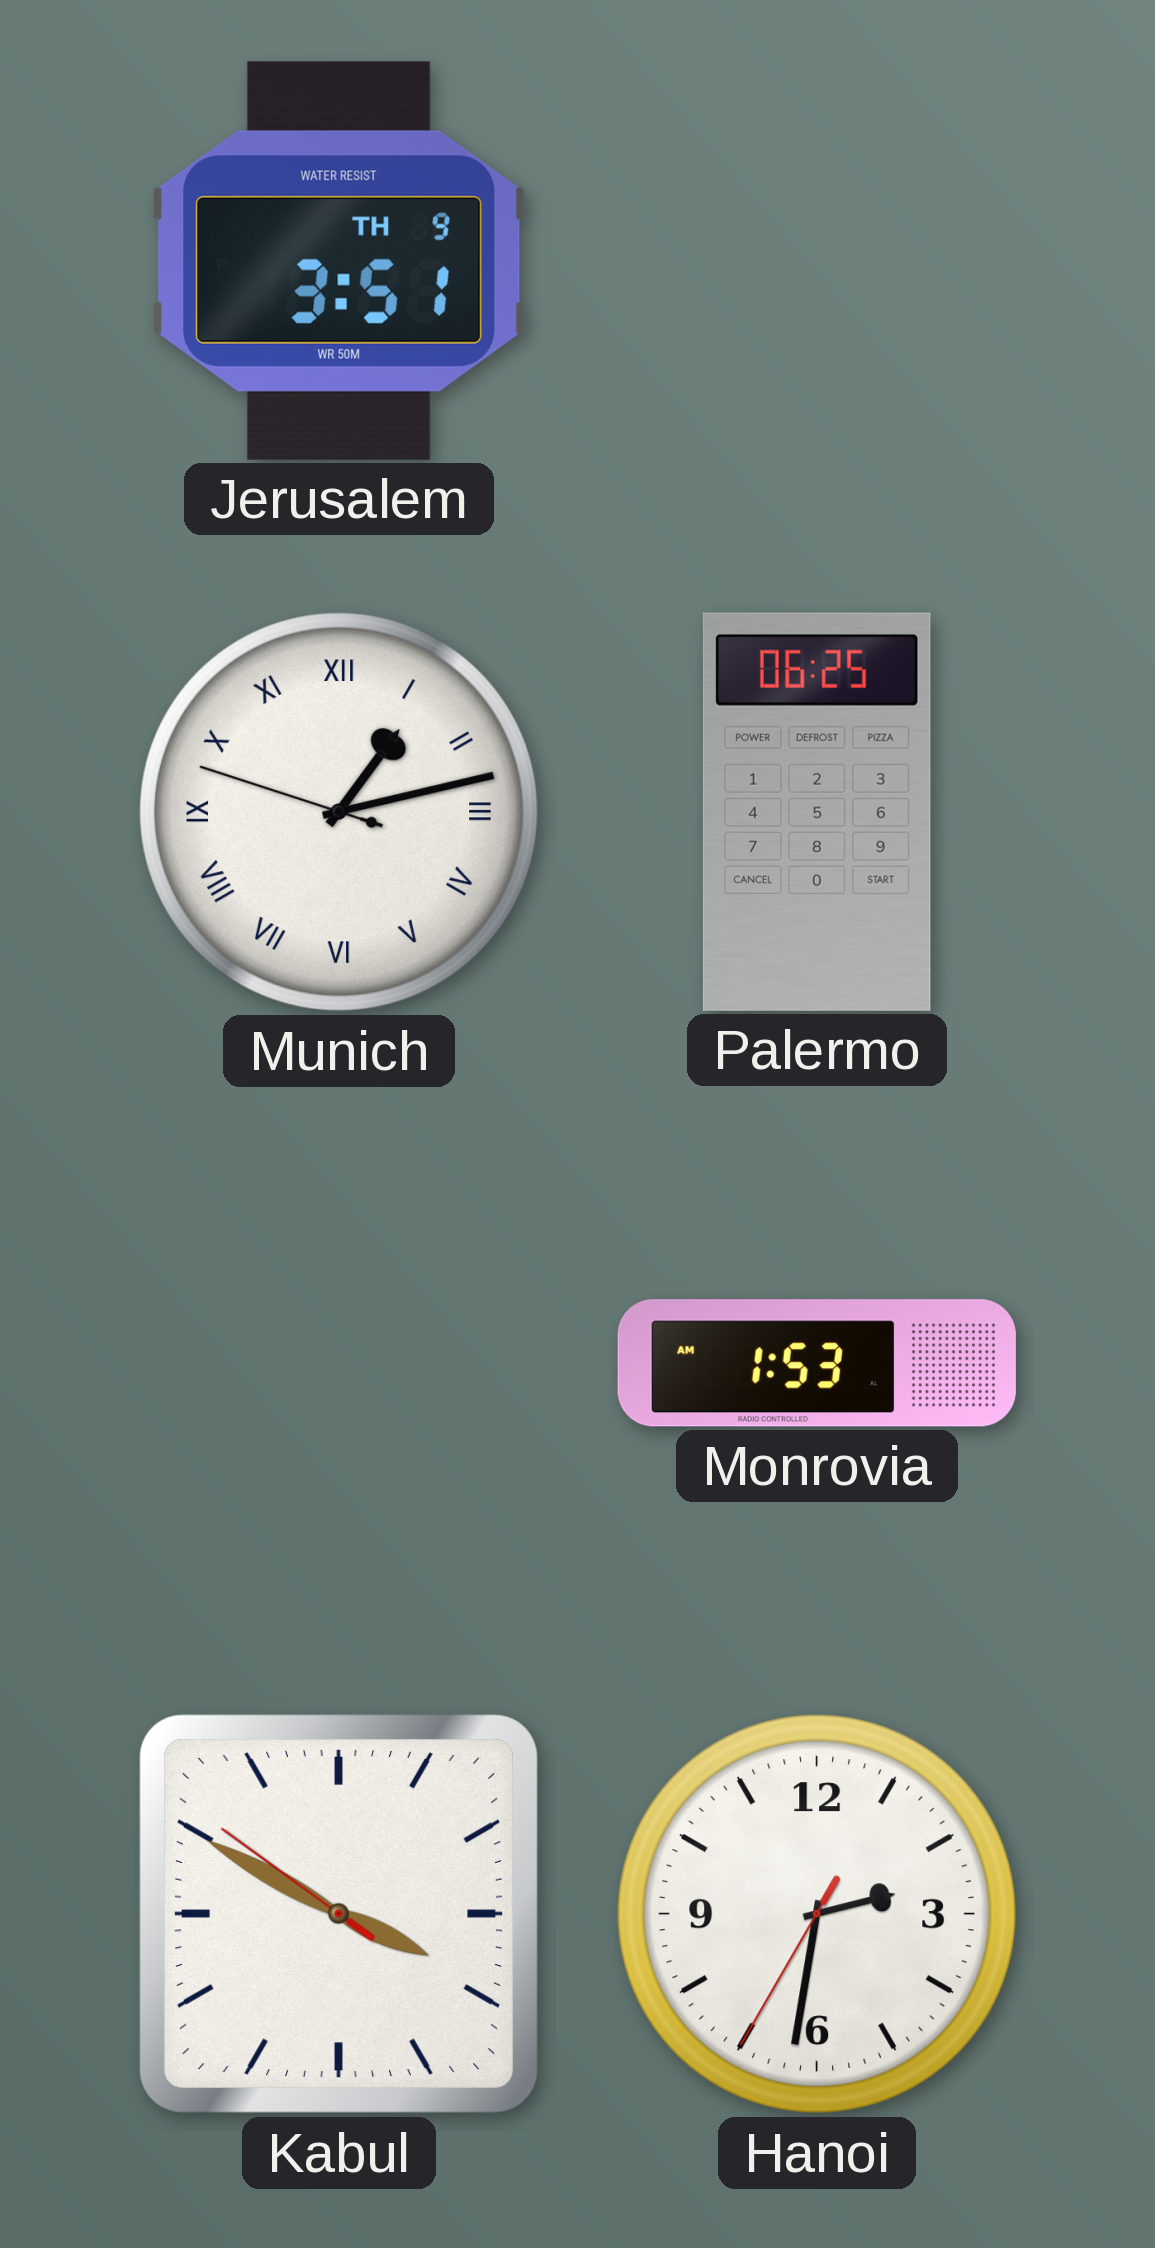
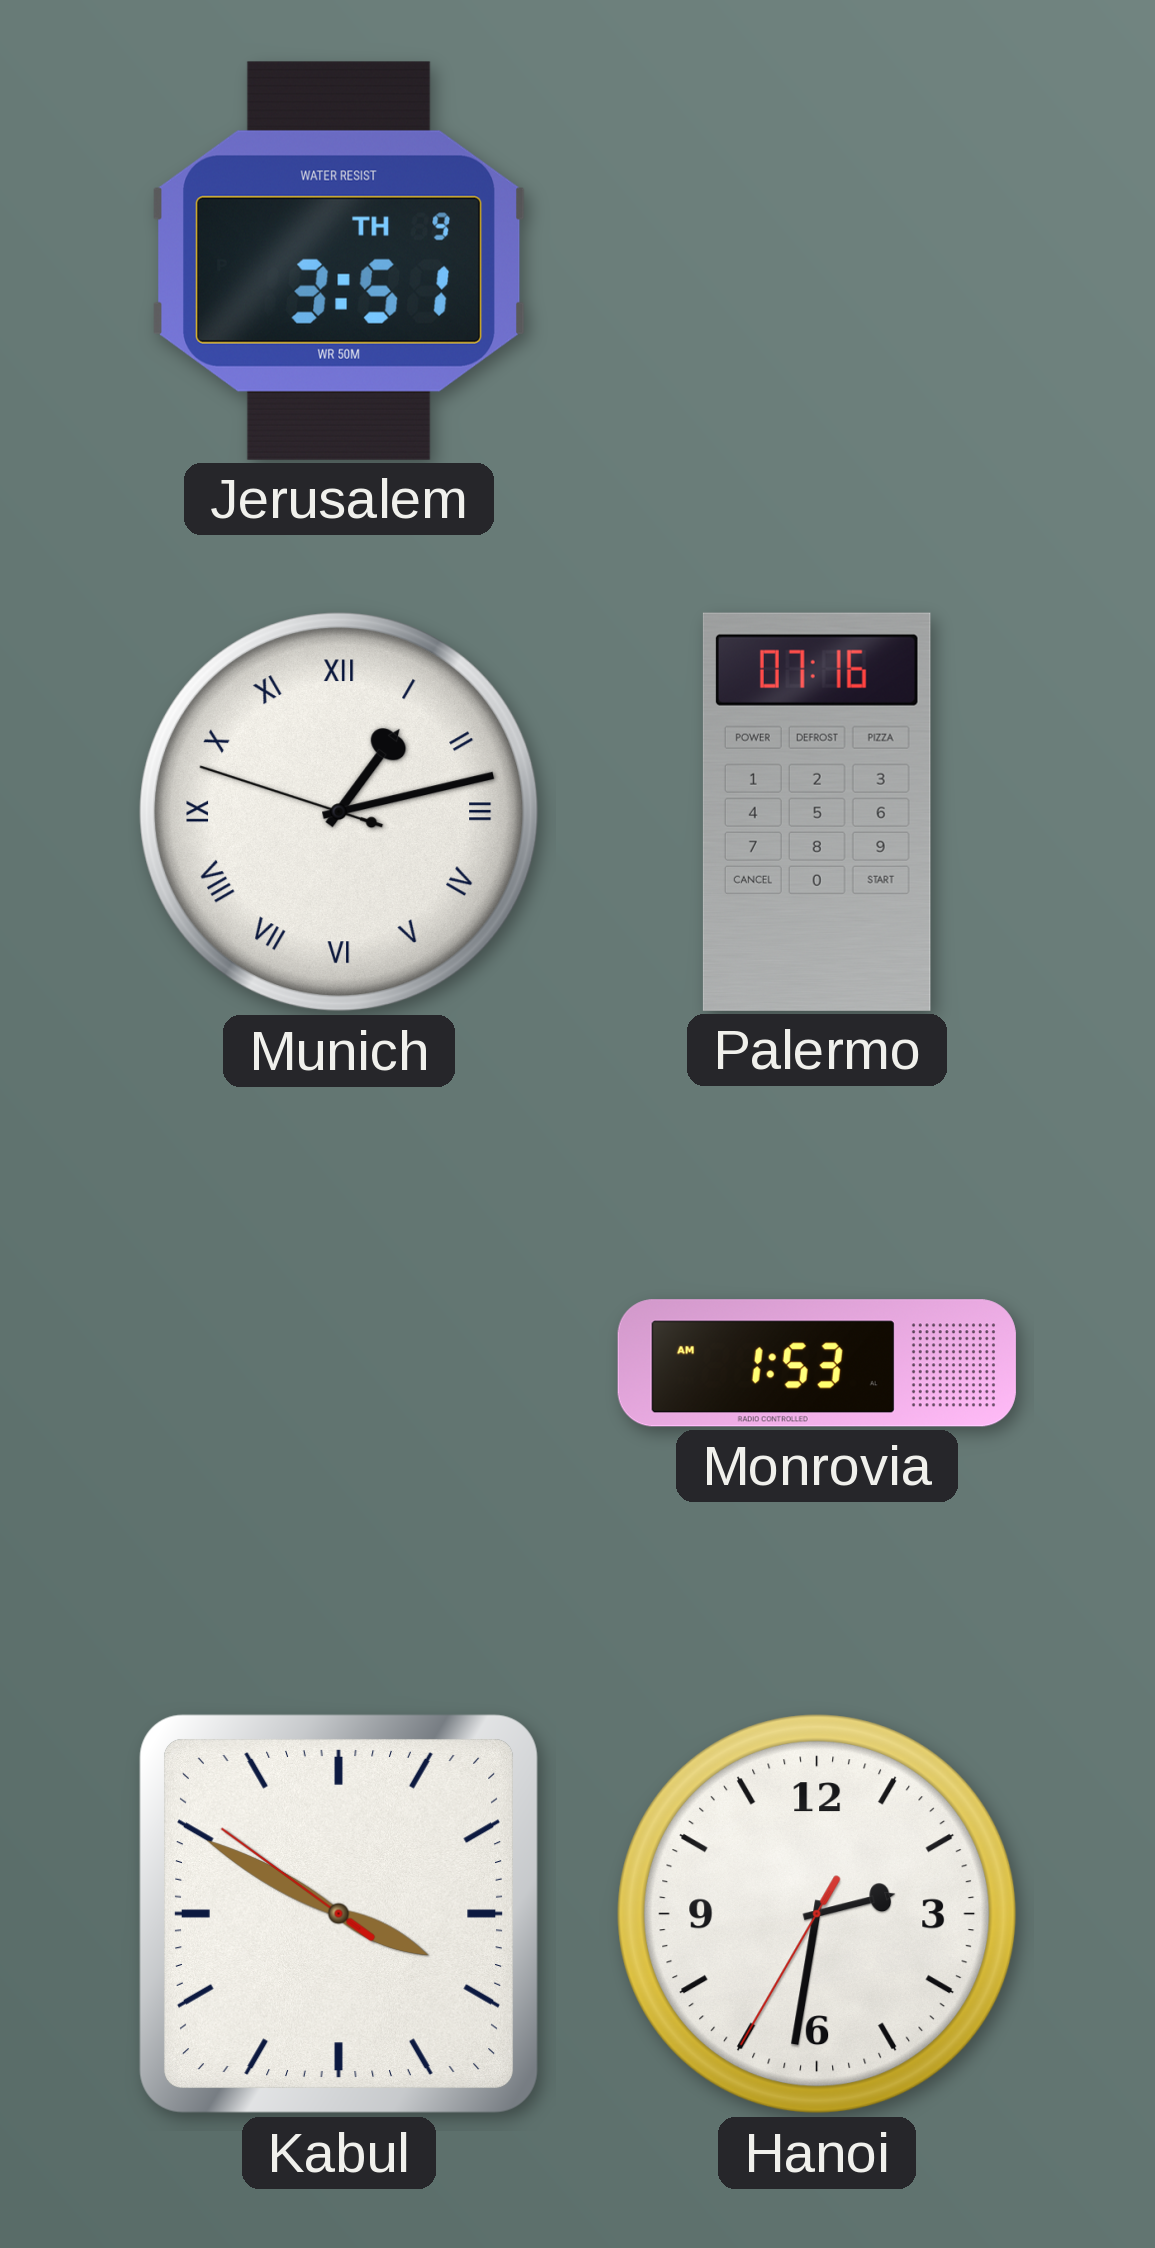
Palermo: 06:25 -> 07:16
